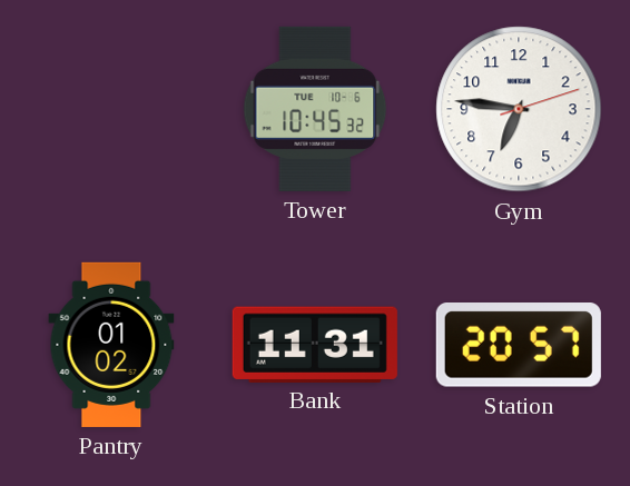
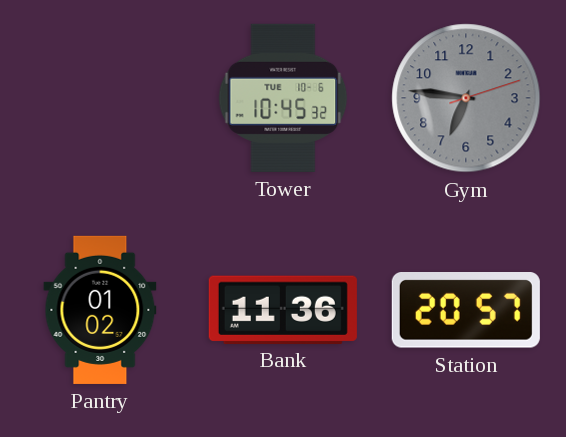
Gym dial: white -> grey
Bank: 11:31 -> 11:36
